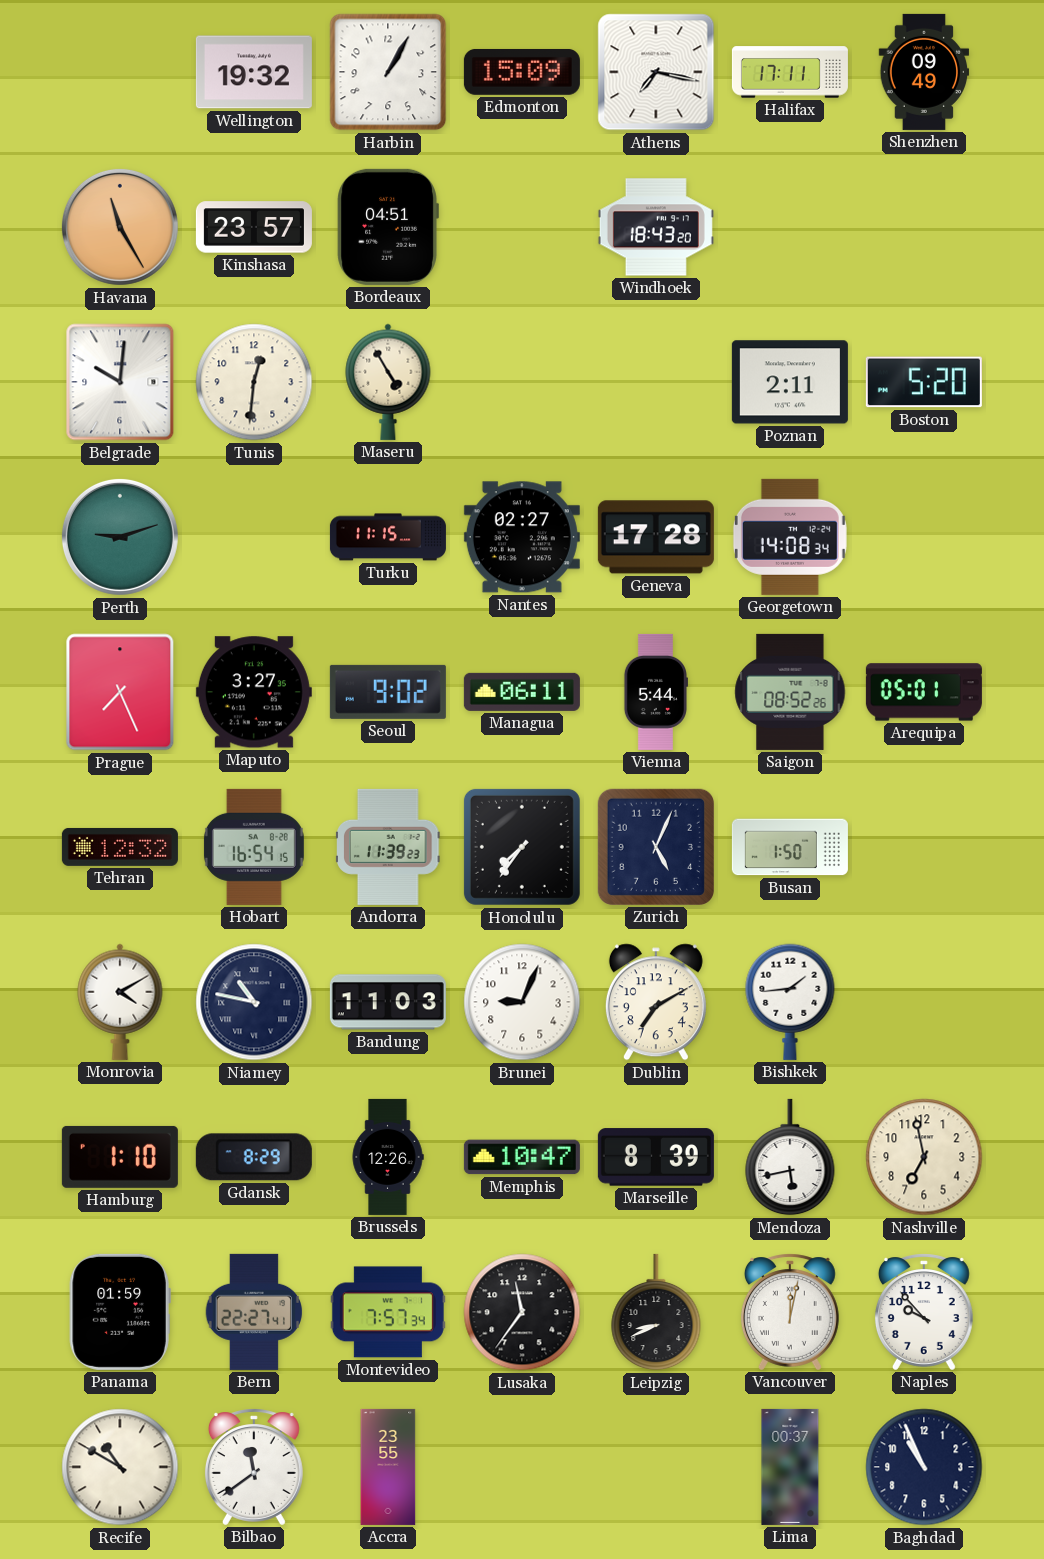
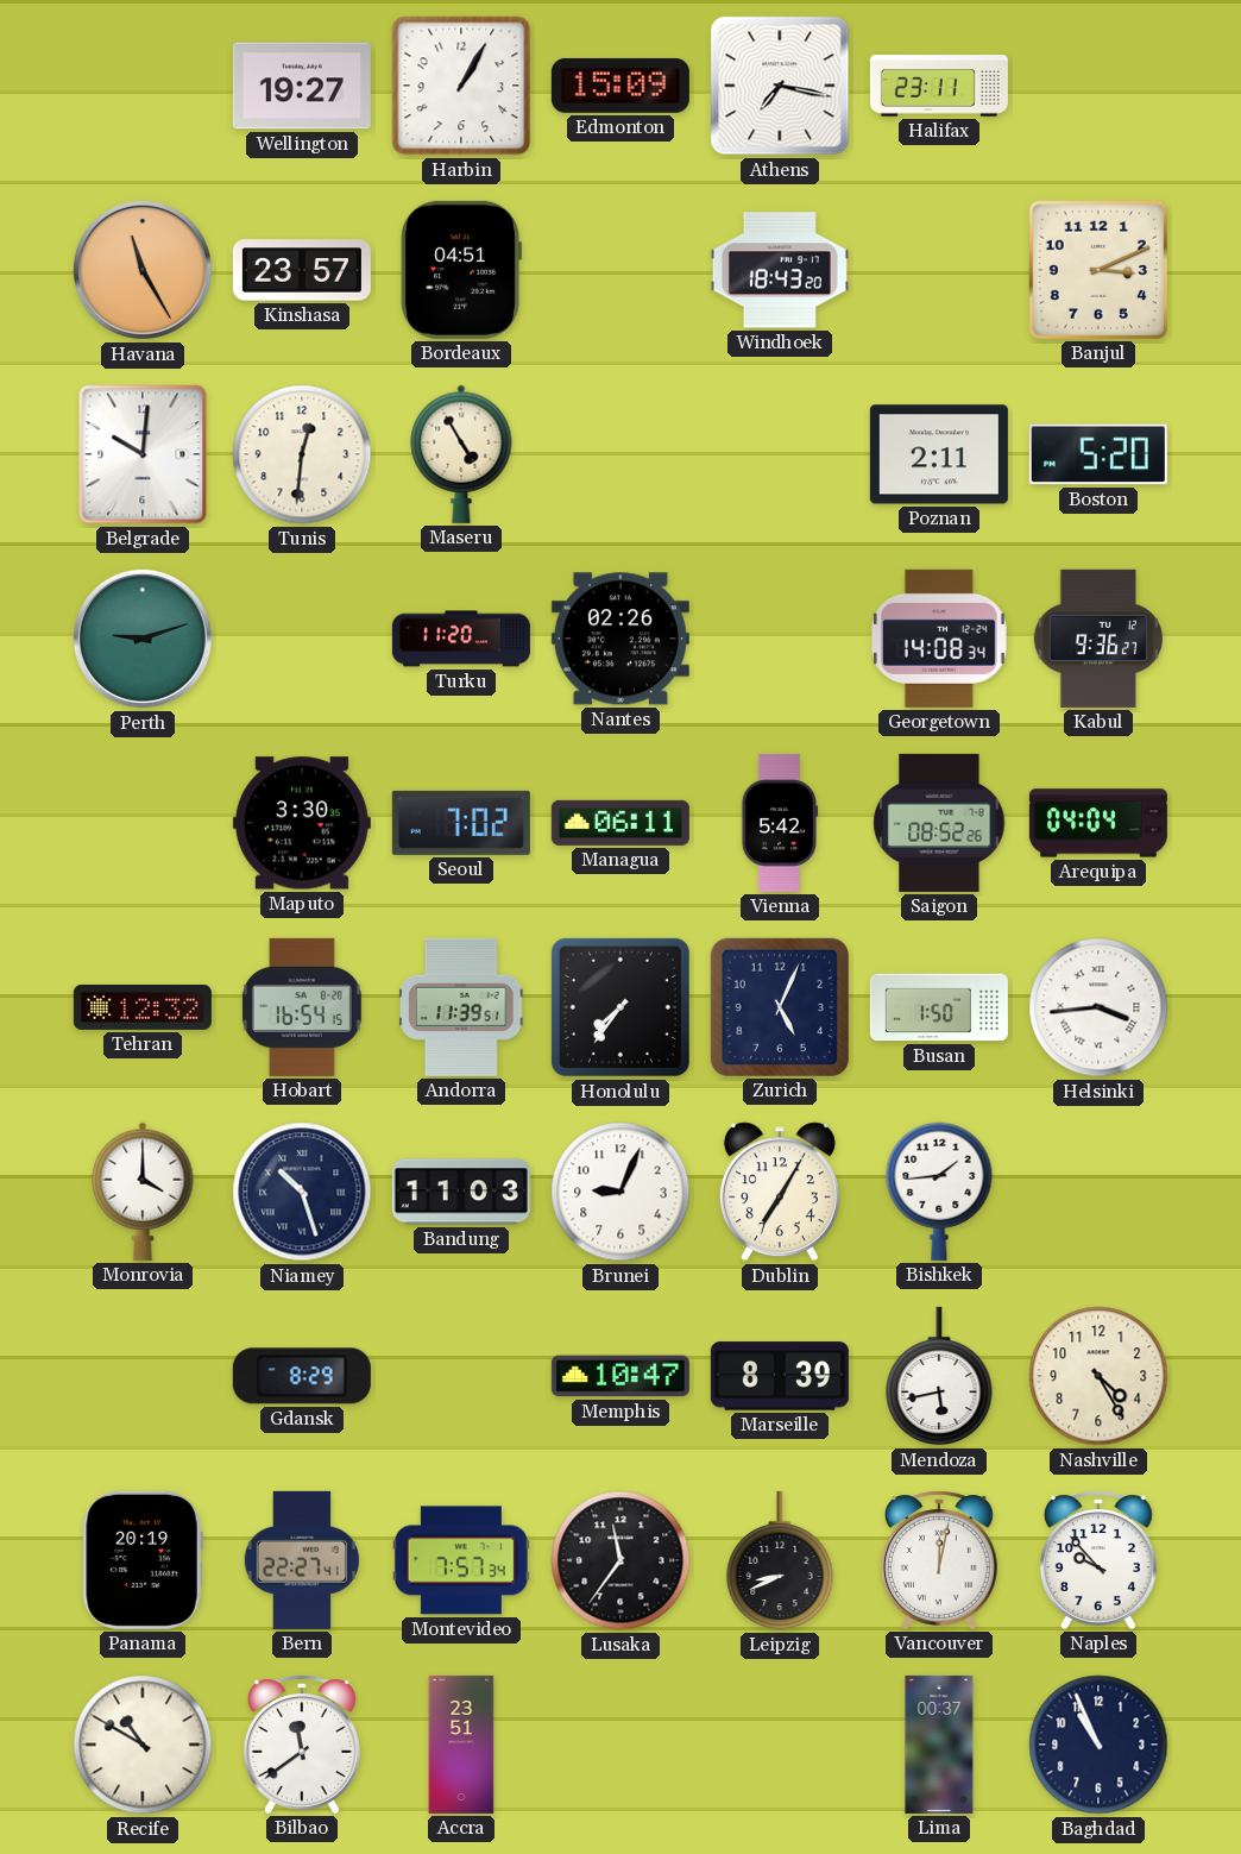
Wellington: 19:32 -> 19:27
Halifax: 17:11 -> 23:11
Shenzhen: 09:49 -> none
Banjul: none -> 3:11
Turku: 11:15 -> 11:20
Nantes: 02:27 -> 02:26
Geneva: 17:28 -> none
Kabul: none -> 9:36
Prague: 7:26 -> none
Maputo: 3:27 -> 3:30
Seoul: 9:02 -> 7:02
Vienna: 5:44 -> 5:42
Arequipa: 05:01 -> 04:04
Andorra: 11:39:23 -> 11:39:51
Helsinki: none -> 3:44
Monrovia: 4:10 -> 4:00
Niamey: 10:47 -> 10:27
Dublin: 7:10 -> 7:05
Hamburg: 1:10 -> none
Brussels: 12:26 -> none
Nashville: 6:58 -> 4:25
Panama: 01:59 -> 20:19
Accra: 23:55 -> 23:51
